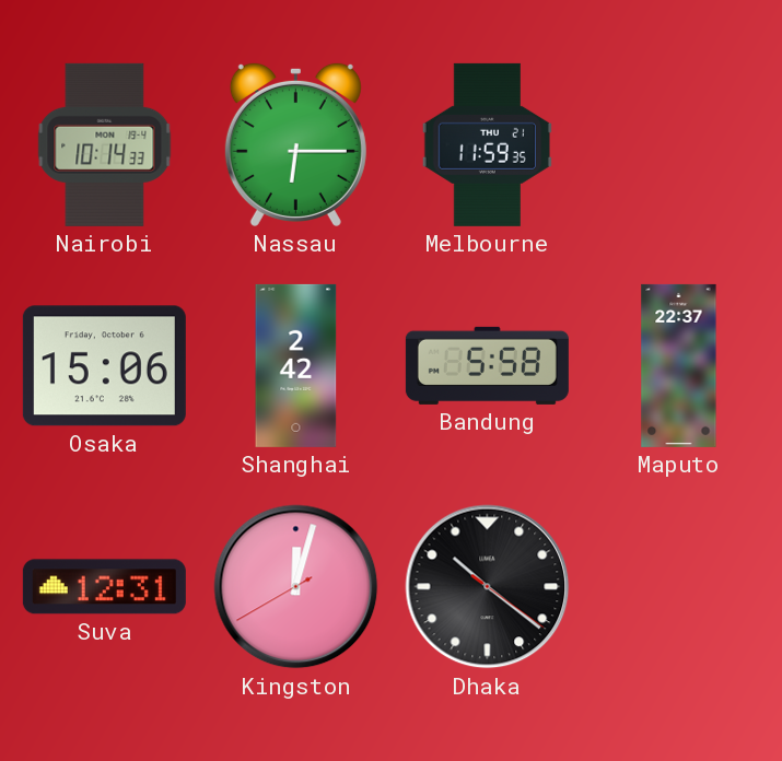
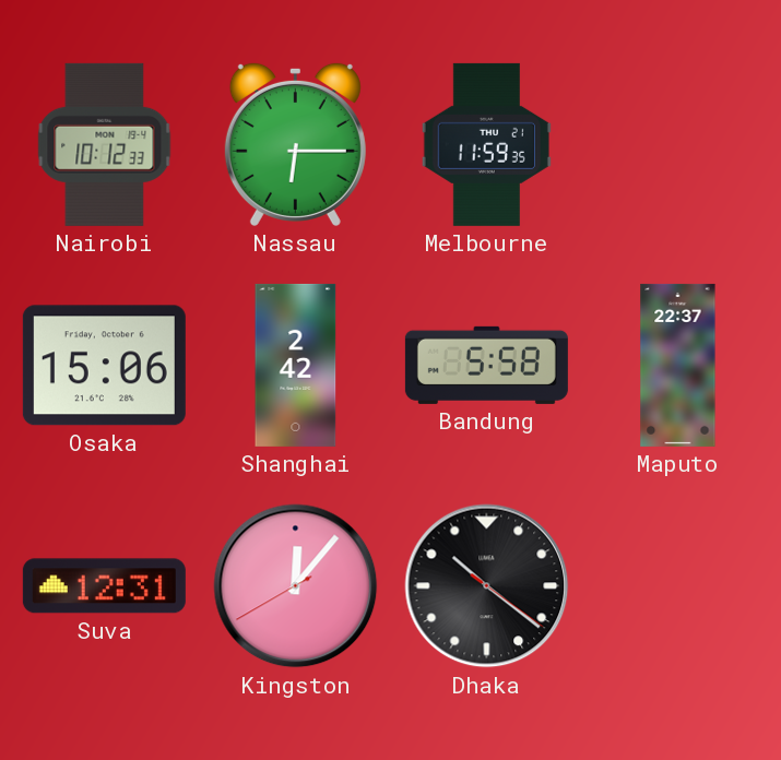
Nairobi: 10:14 -> 10:12
Kingston: 12:02 -> 12:06
